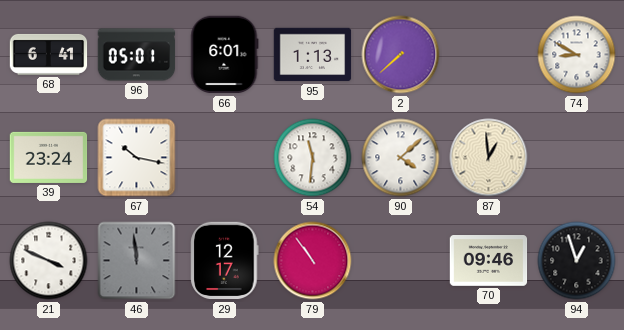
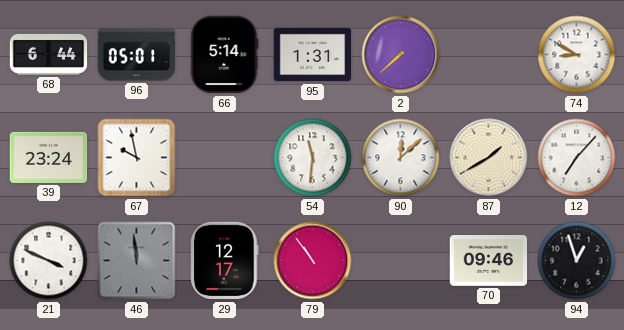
68: 6:41 -> 6:44
66: 6:01 -> 5:14
95: 1:13 -> 1:31
67: 10:17 -> 9:58
90: 4:08 -> 12:08
87: 12:59 -> 1:40
12: none -> 7:07
